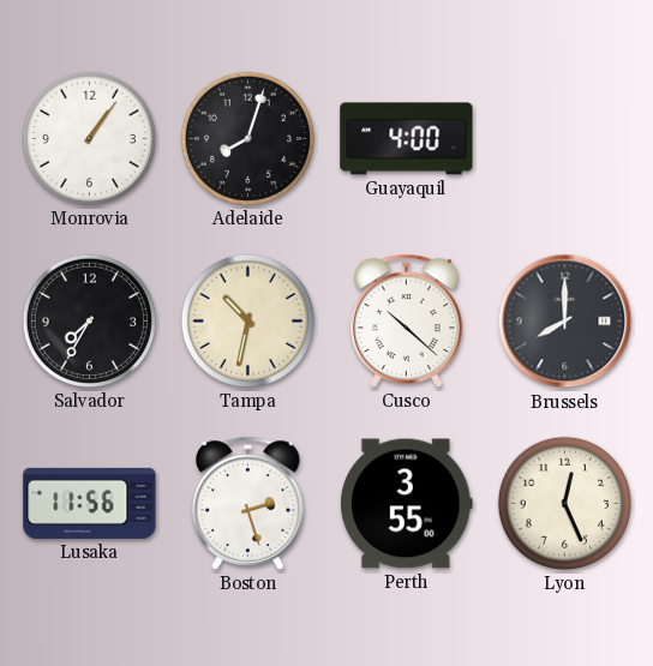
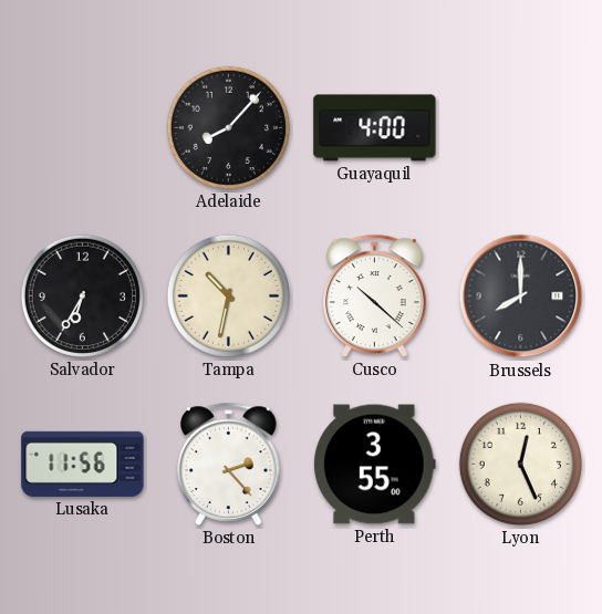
Monrovia: 1:06 -> none
Adelaide: 8:03 -> 8:07
Salvador: 7:35 -> 6:35
Boston: 2:27 -> 2:23
